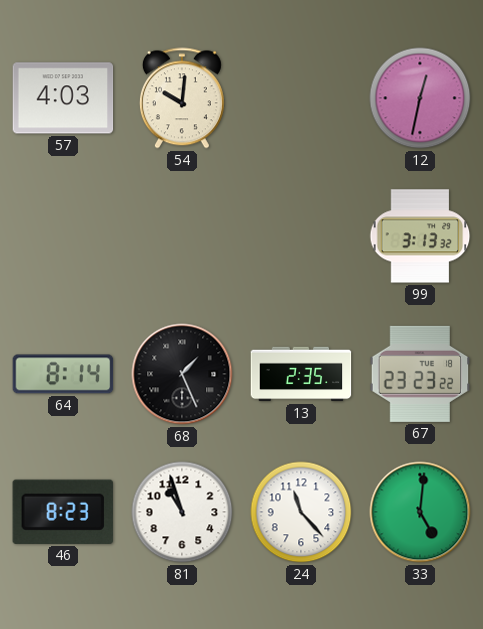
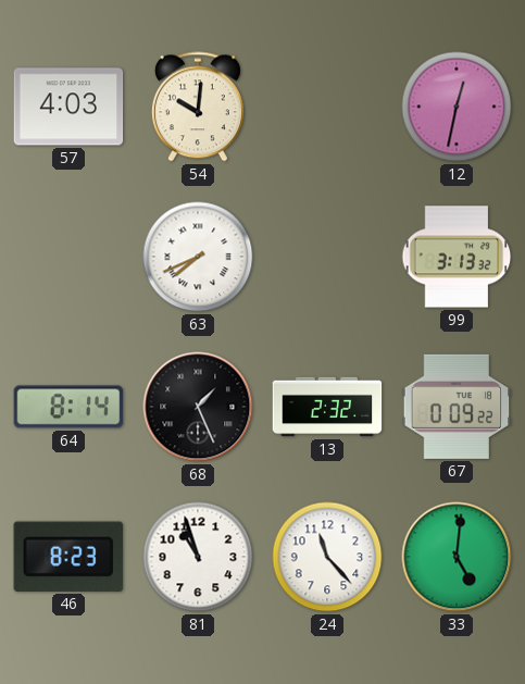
63: none -> 7:41
13: 2:35 -> 2:32
67: 23:23 -> 0:09
